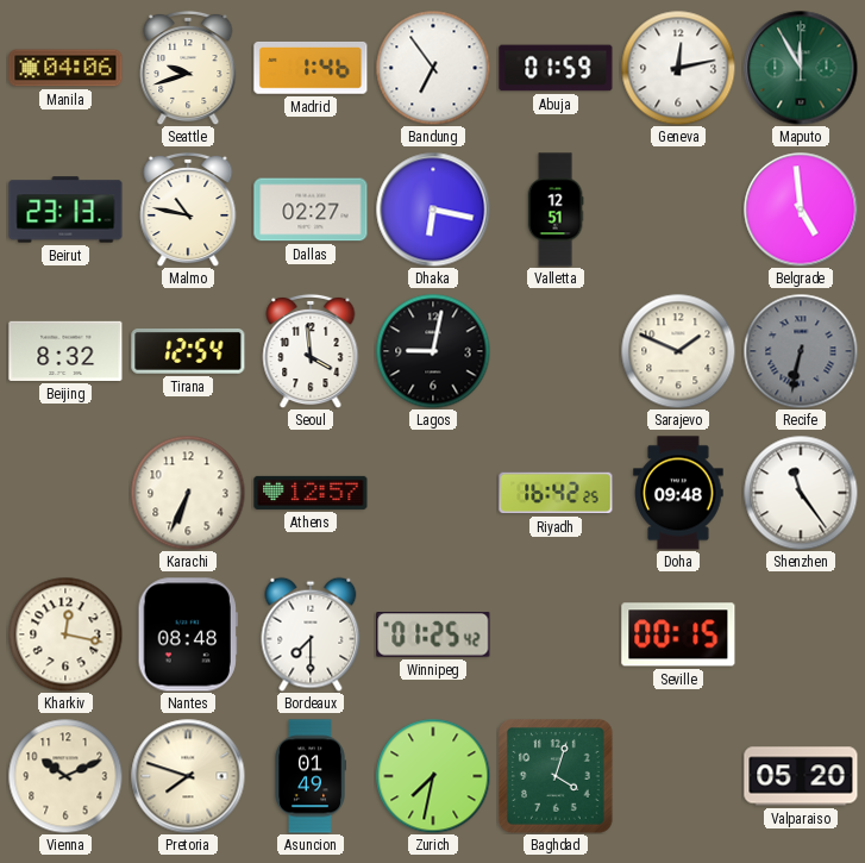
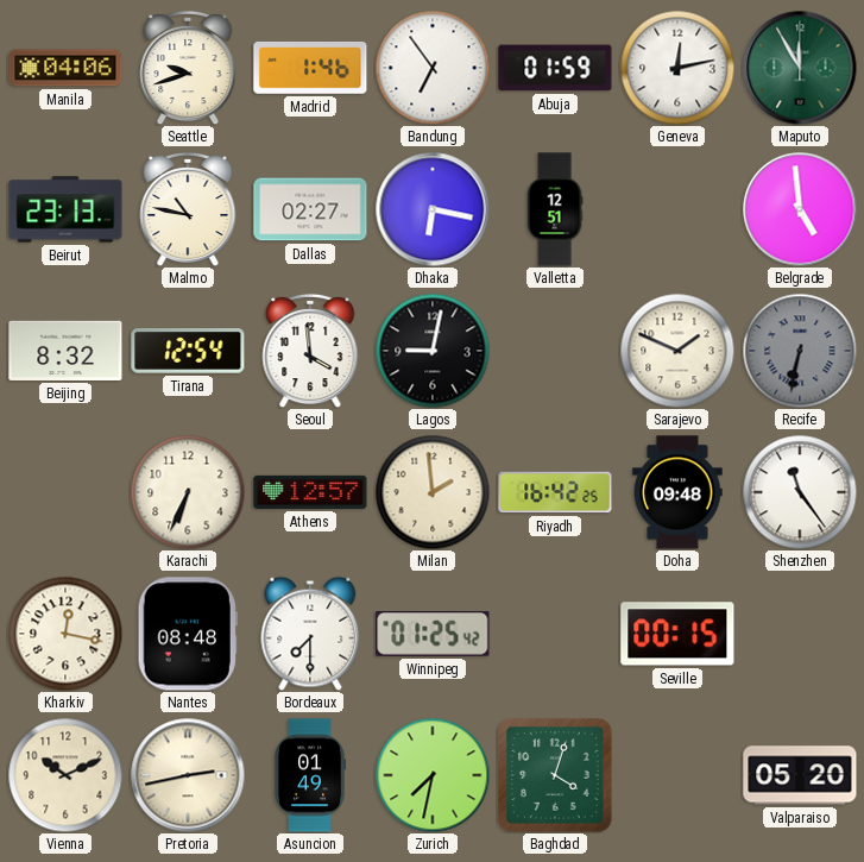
Milan: none -> 1:59
Pretoria: 7:48 -> 2:43
